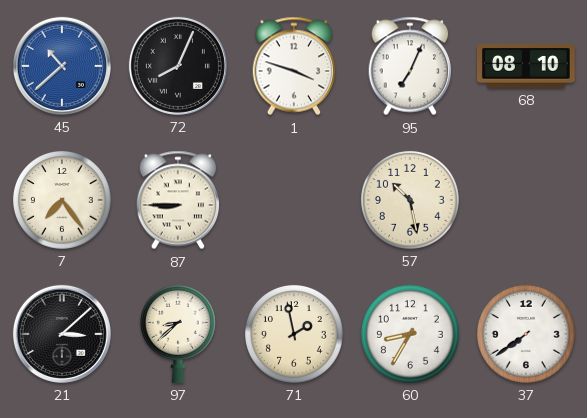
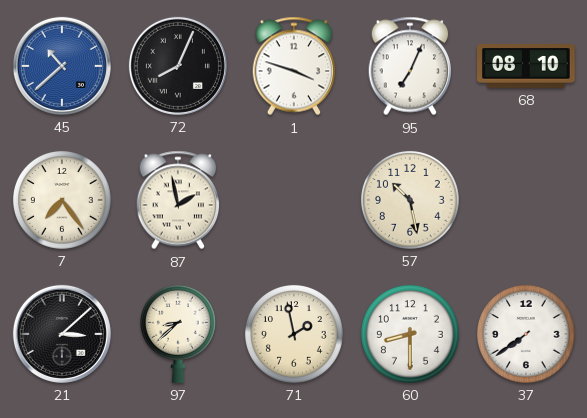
87: 8:45 -> 1:58
60: 8:35 -> 8:30
